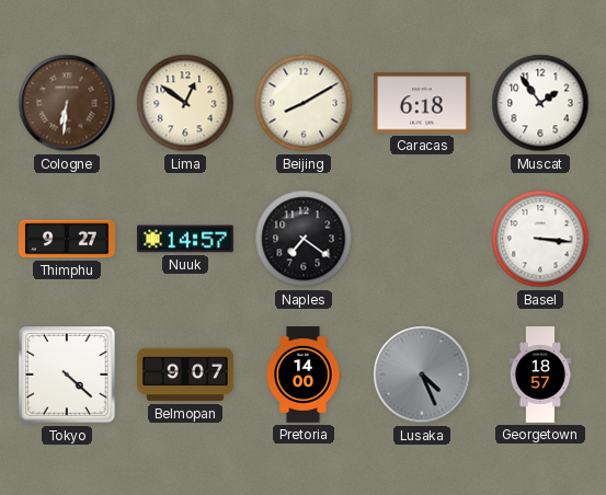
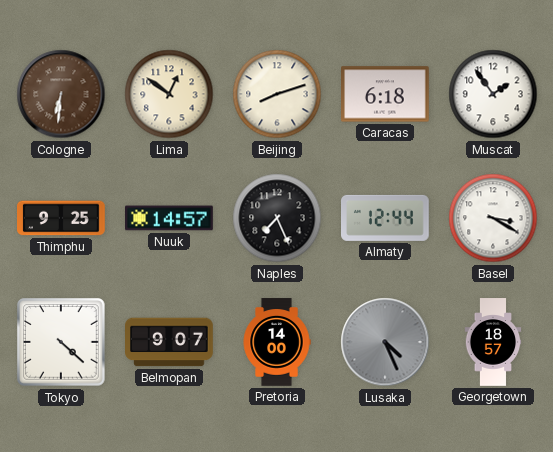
Beijing: 8:10 -> 8:12
Thimphu: 9:27 -> 9:25
Naples: 7:21 -> 7:26
Almaty: none -> 12:44
Basel: 3:16 -> 3:20
